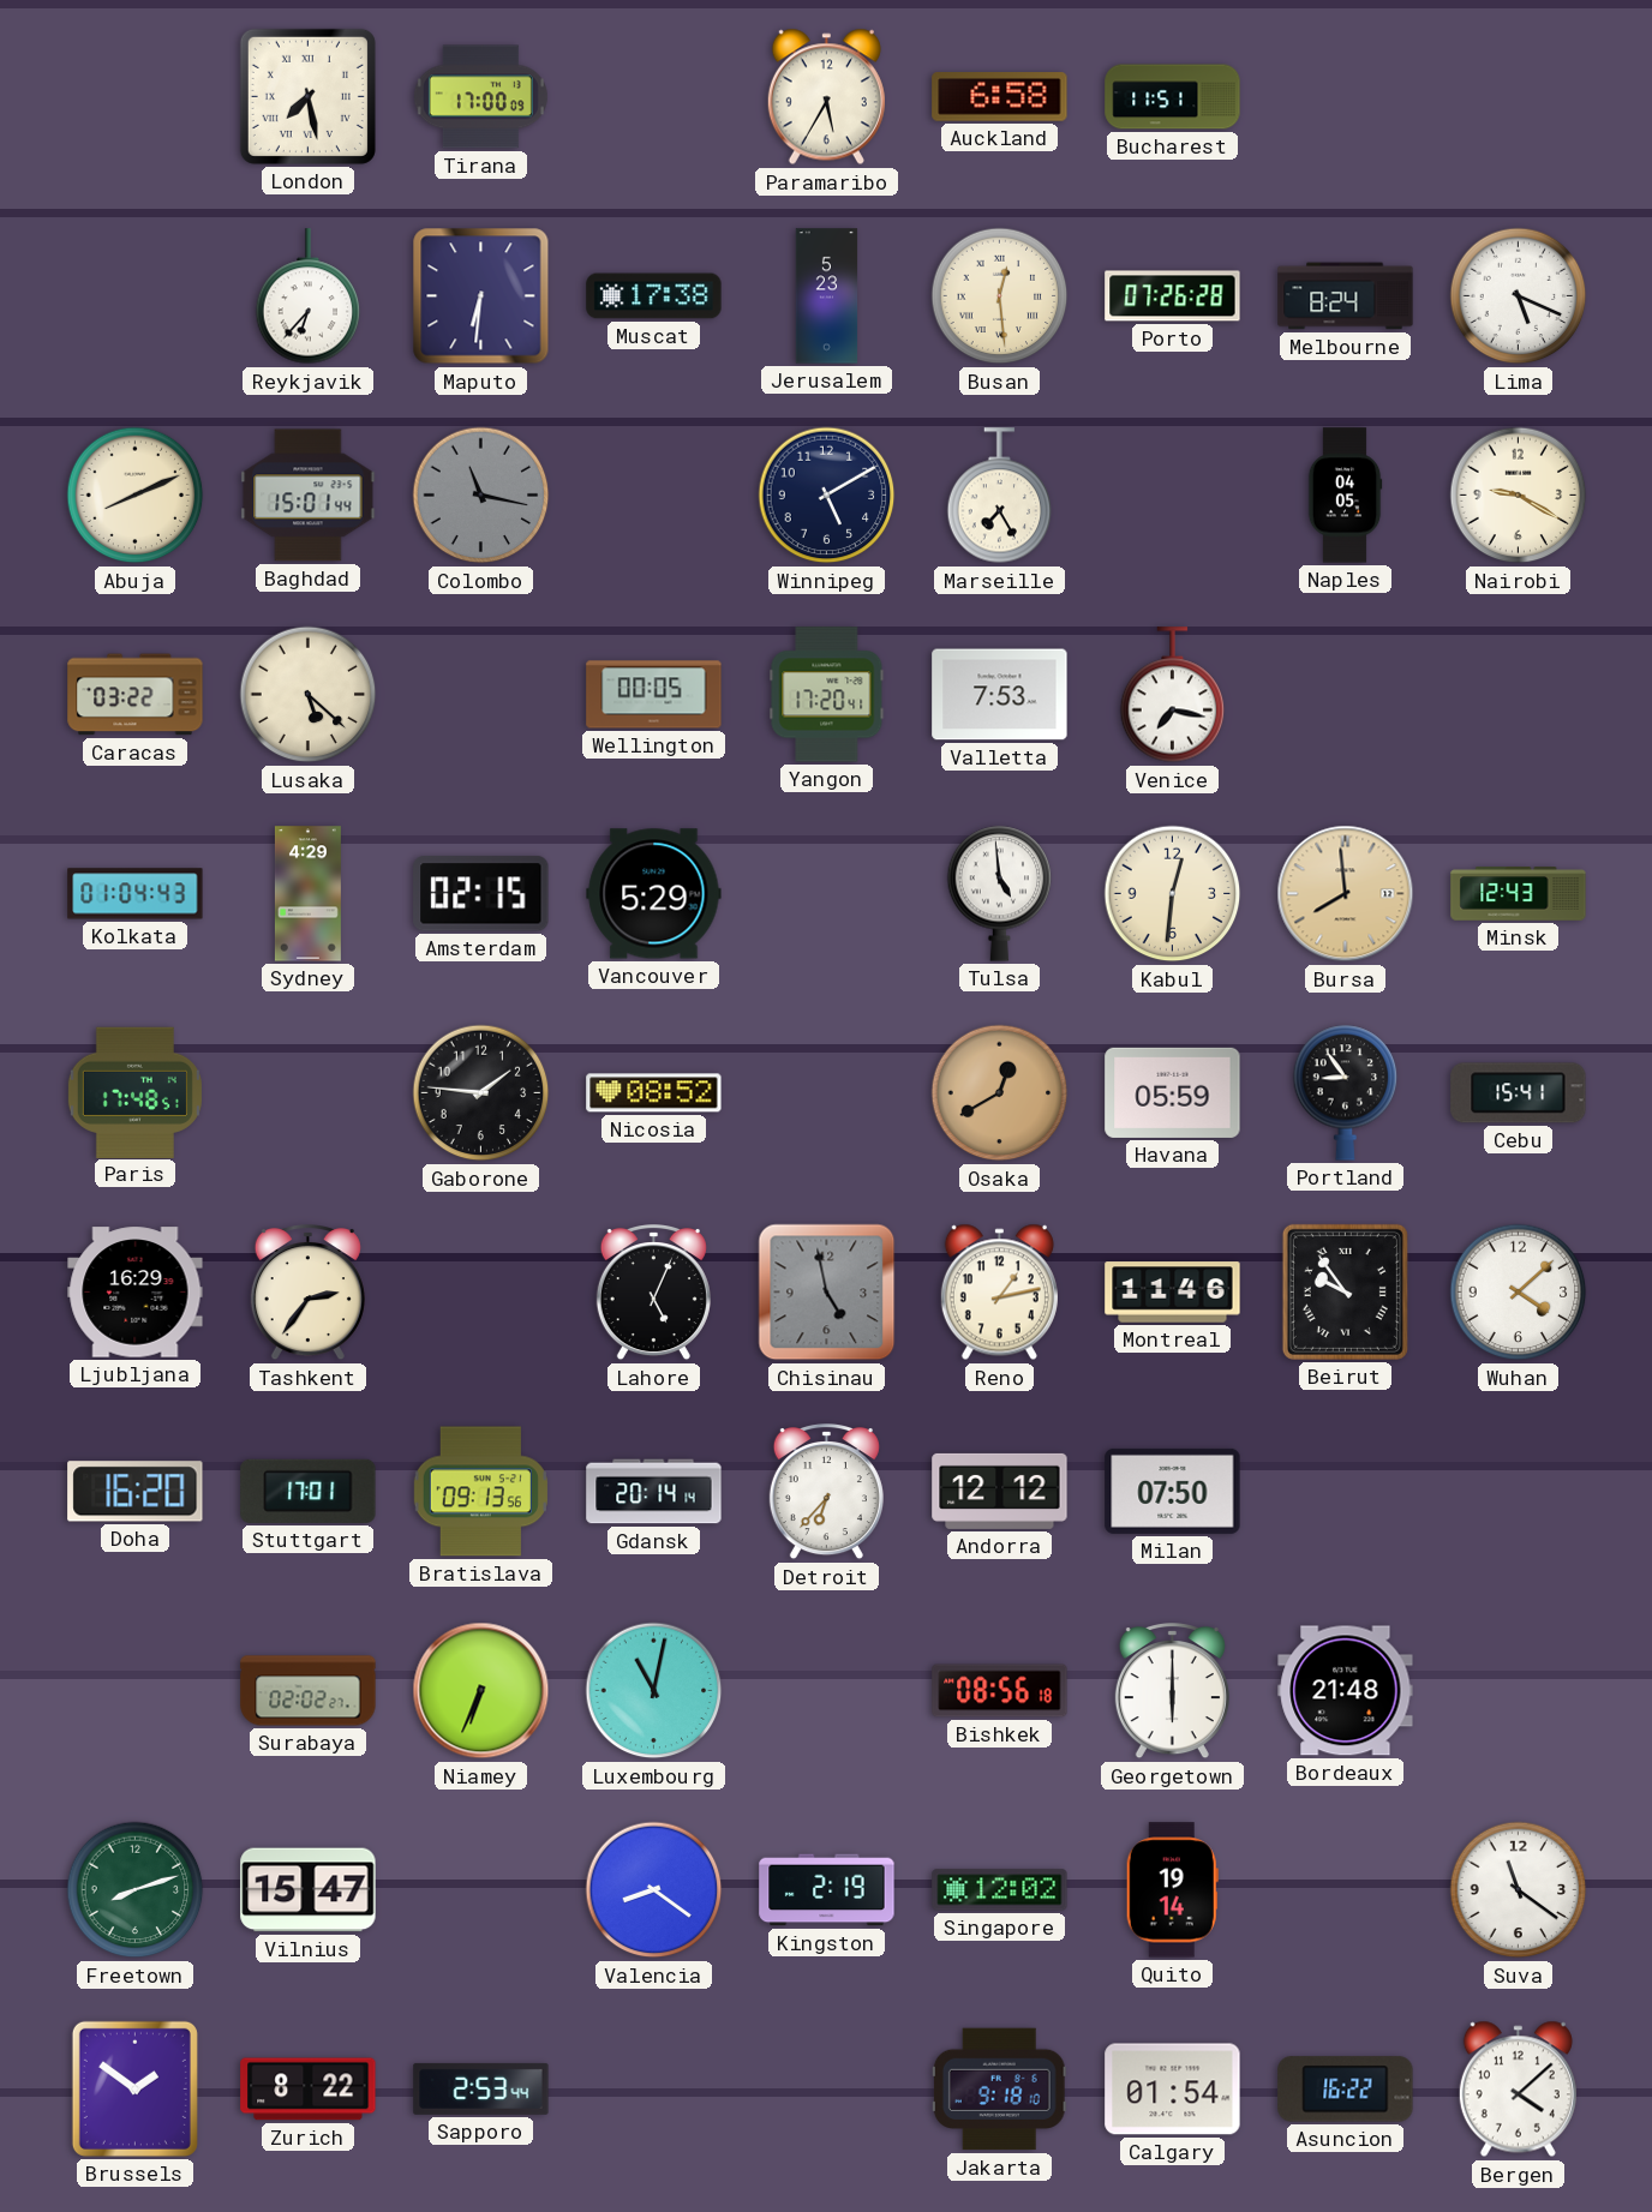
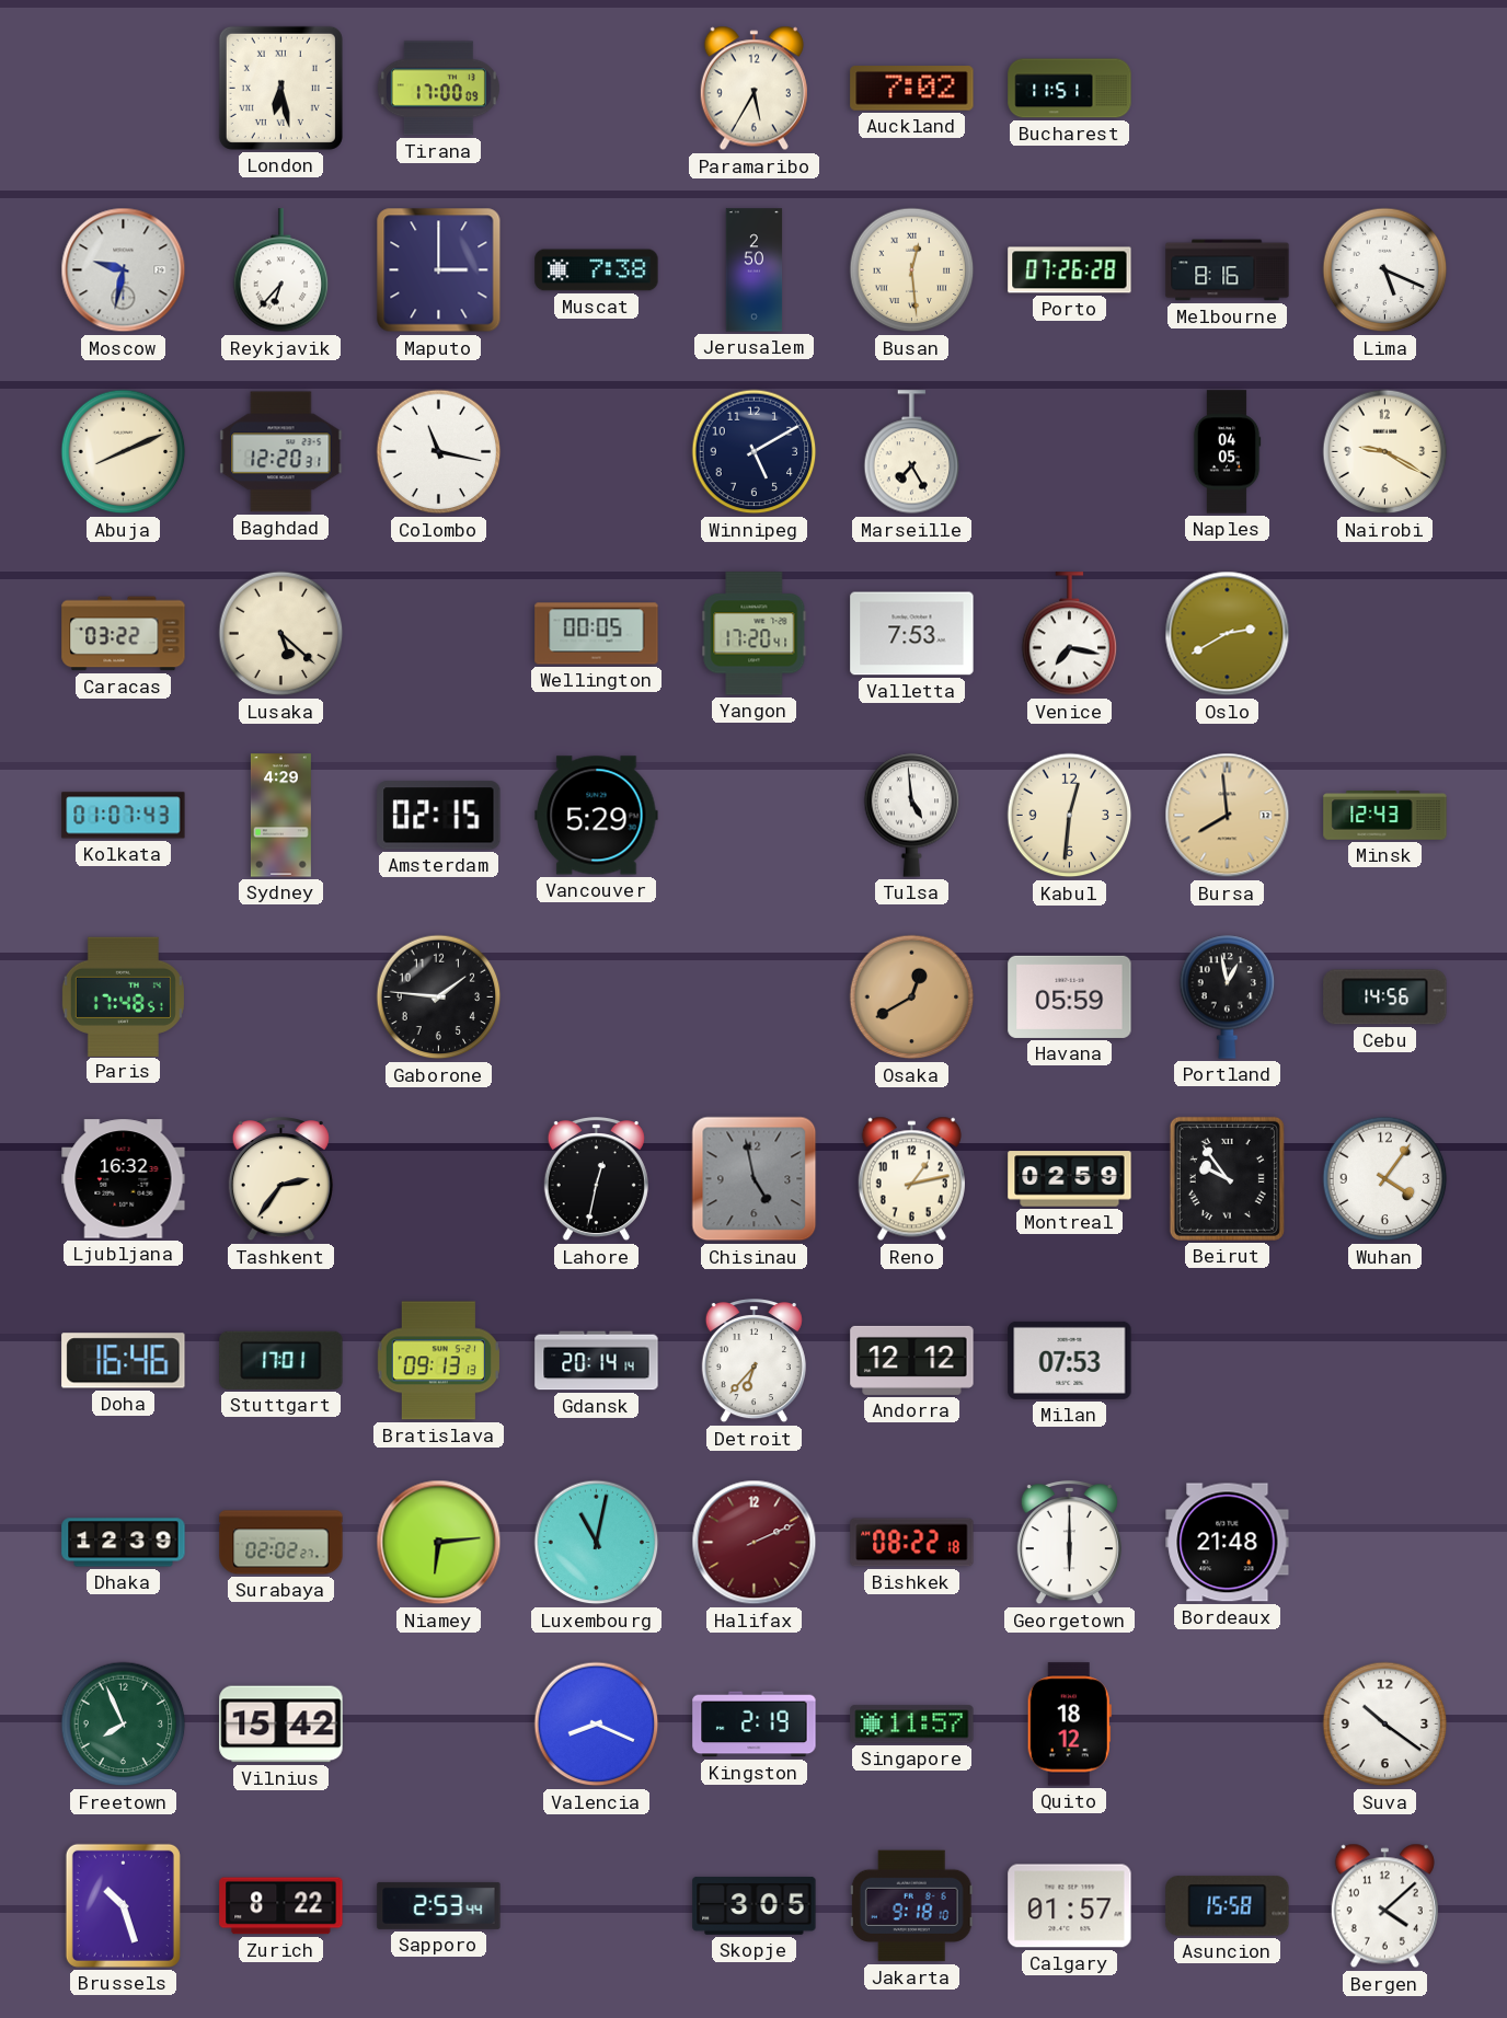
London: 7:28 -> 6:28
Auckland: 6:58 -> 7:02
Moscow: none -> 9:32
Maputo: 6:31 -> 3:00
Muscat: 17:38 -> 7:38
Jerusalem: 5:23 -> 2:50
Melbourne: 8:24 -> 8:16
Baghdad: 15:01 -> 12:20
Colombo dial: grey -> white
Oslo: none -> 2:40
Kolkata: 01:04 -> 01:07
Nicosia: 08:52 -> none
Portland: 8:54 -> 12:58
Cebu: 15:41 -> 14:56
Ljubljana: 16:29 -> 16:32
Lahore: 5:04 -> 12:32
Montreal: 11:46 -> 02:59
Wuhan: 4:08 -> 4:06
Doha: 16:20 -> 16:46
Bratislava: 09:13:56 -> 09:13:13
Milan: 07:50 -> 07:53
Dhaka: none -> 12:39
Niamey: 6:34 -> 6:14
Halifax: none -> 2:11
Bishkek: 08:56 -> 08:22
Freetown: 8:12 -> 7:56
Vilnius: 15:47 -> 15:42
Valencia: 8:21 -> 8:19
Singapore: 12:02 -> 11:57
Quito: 19:14 -> 18:12
Suva: 11:21 -> 10:21
Brussels: 1:51 -> 10:27
Skopje: none -> 3:05
Calgary: 01:54 -> 01:57
Asuncion: 16:22 -> 15:58
